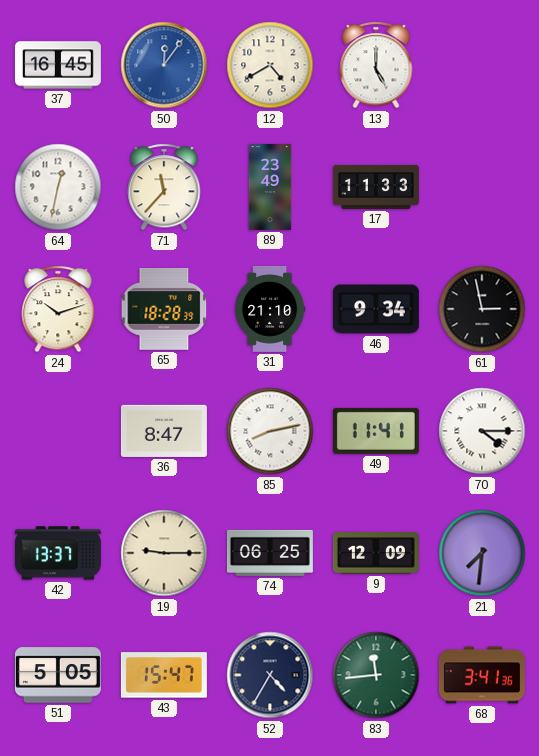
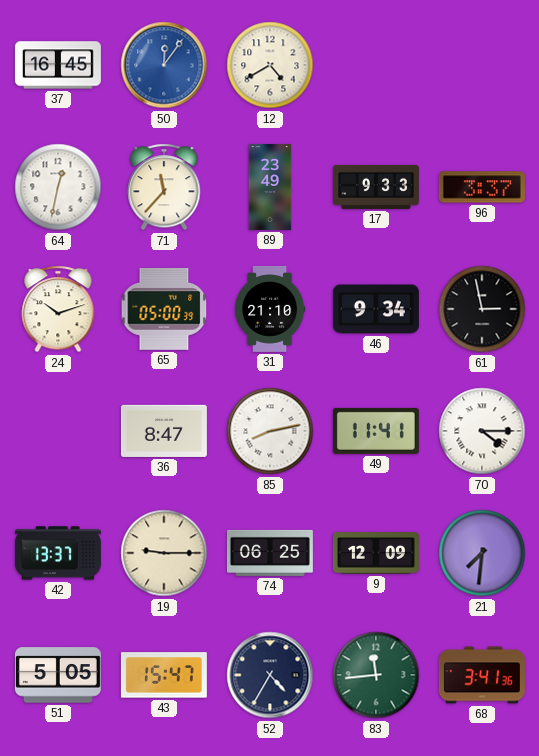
13: 5:00 -> none
17: 11:33 -> 9:33
96: none -> 3:37
65: 18:28 -> 05:00
